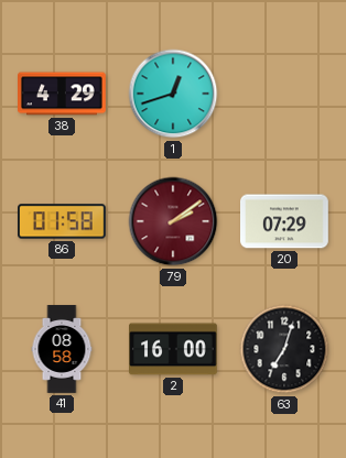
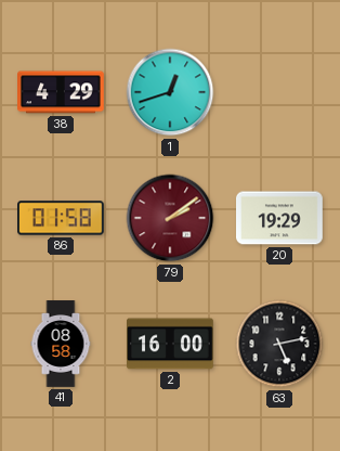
20: 07:29 -> 19:29
63: 7:03 -> 5:13
